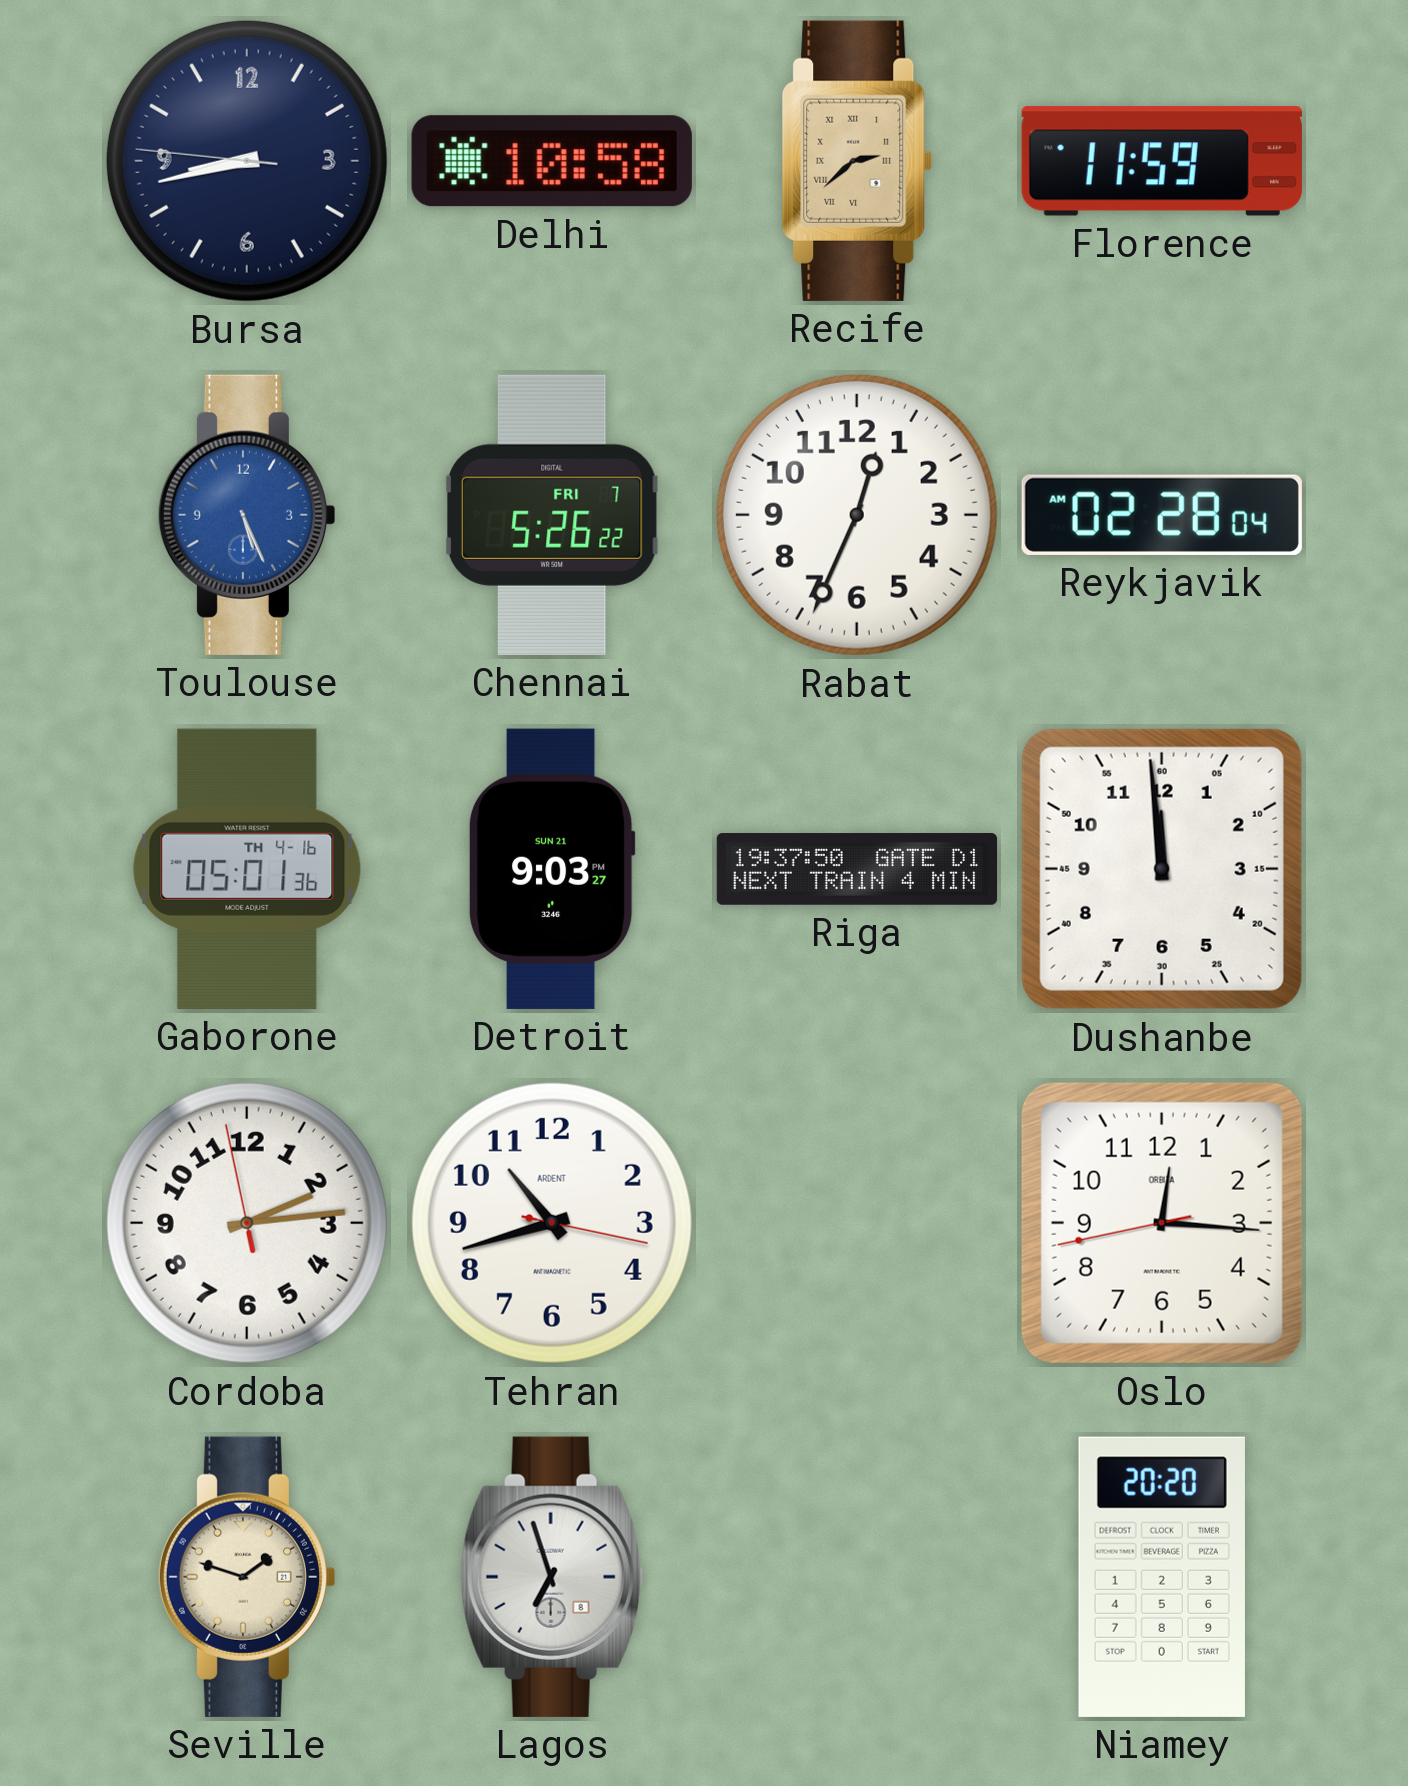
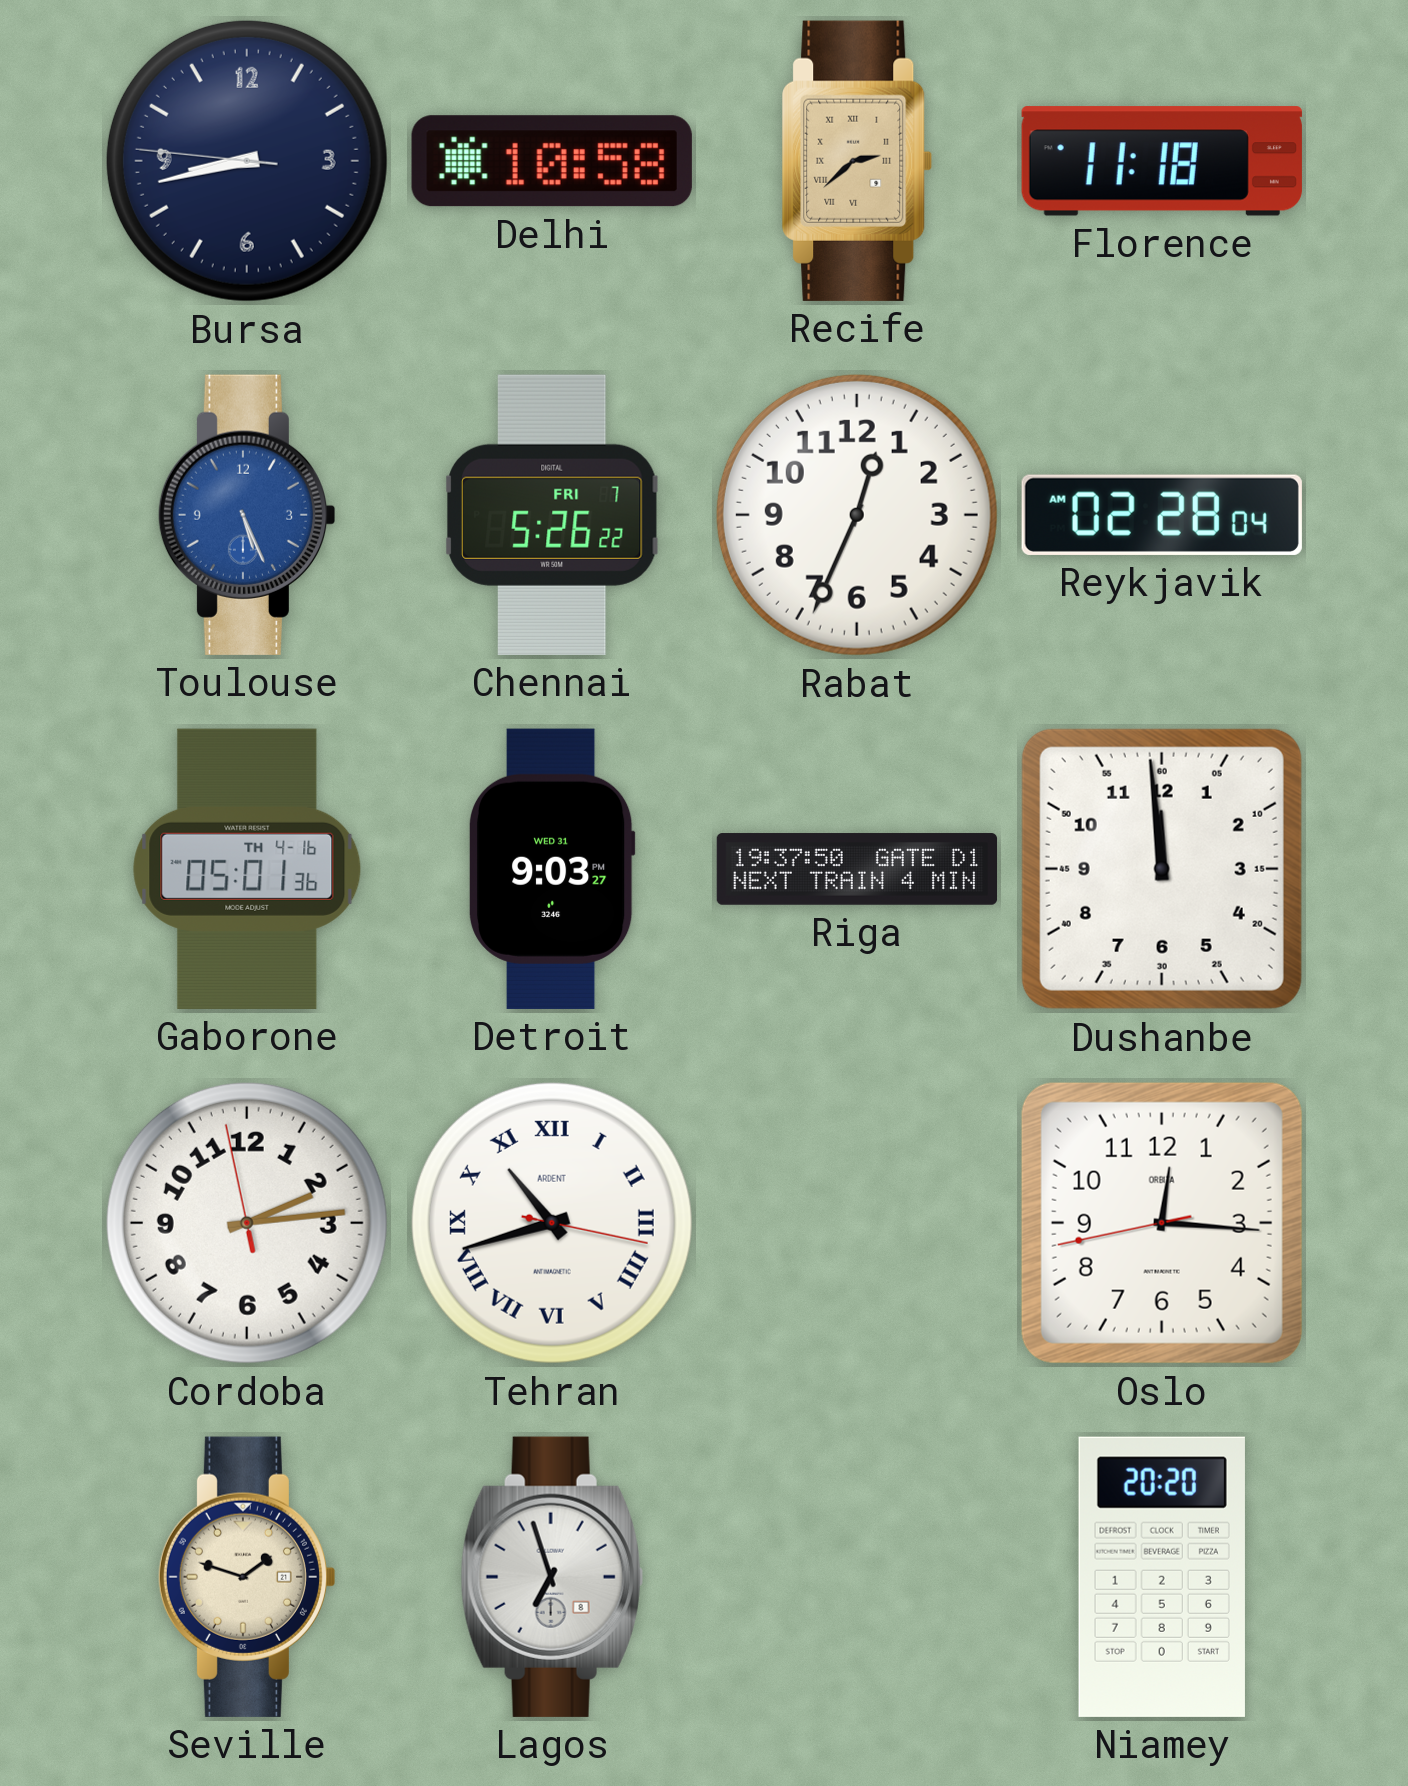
Florence: 11:59 -> 11:18
Detroit date: SUN 21 -> WED 31
Tehran numerals: Arabic -> Roman
